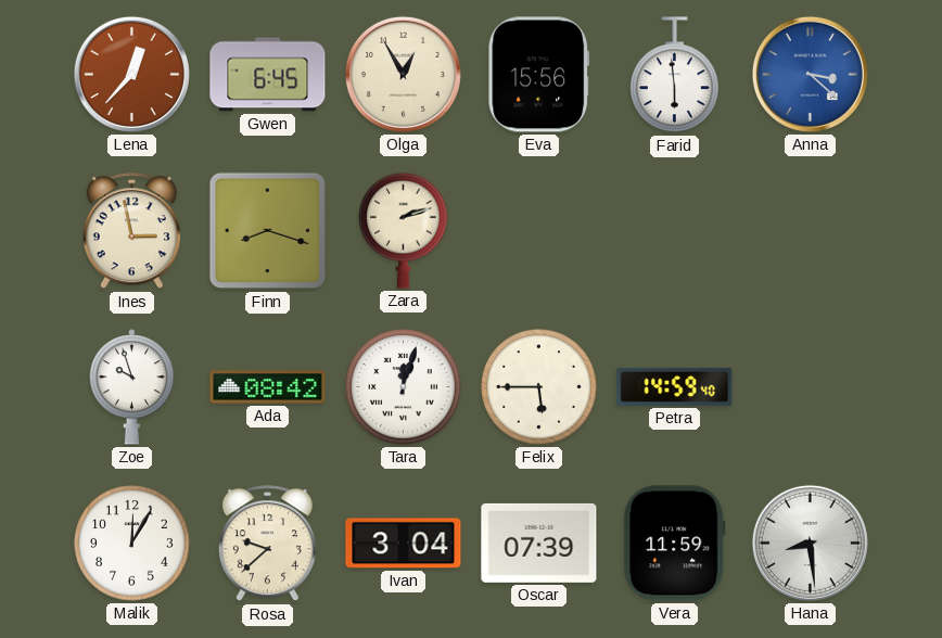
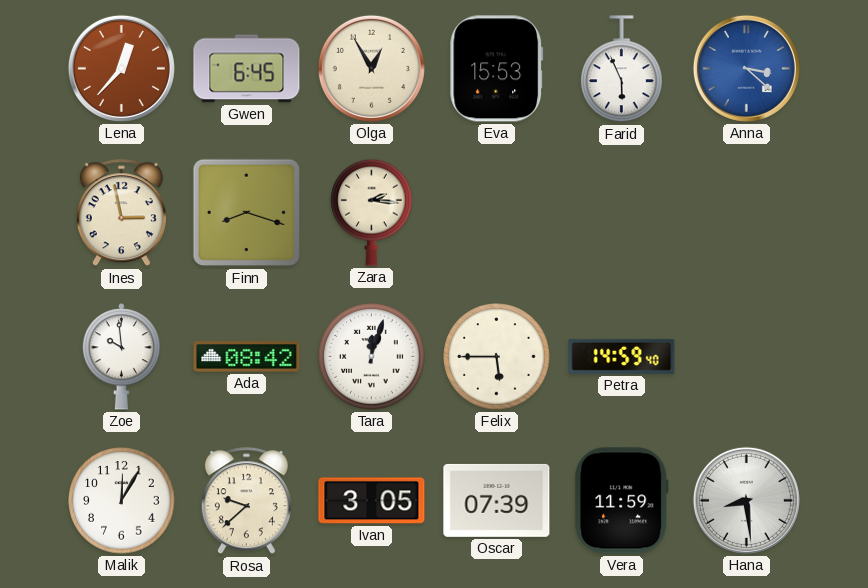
Eva: 15:56 -> 15:53
Farid: 5:59 -> 5:56
Zara: 2:12 -> 2:16
Zoe: 9:57 -> 9:59
Ivan: 3:04 -> 3:05
